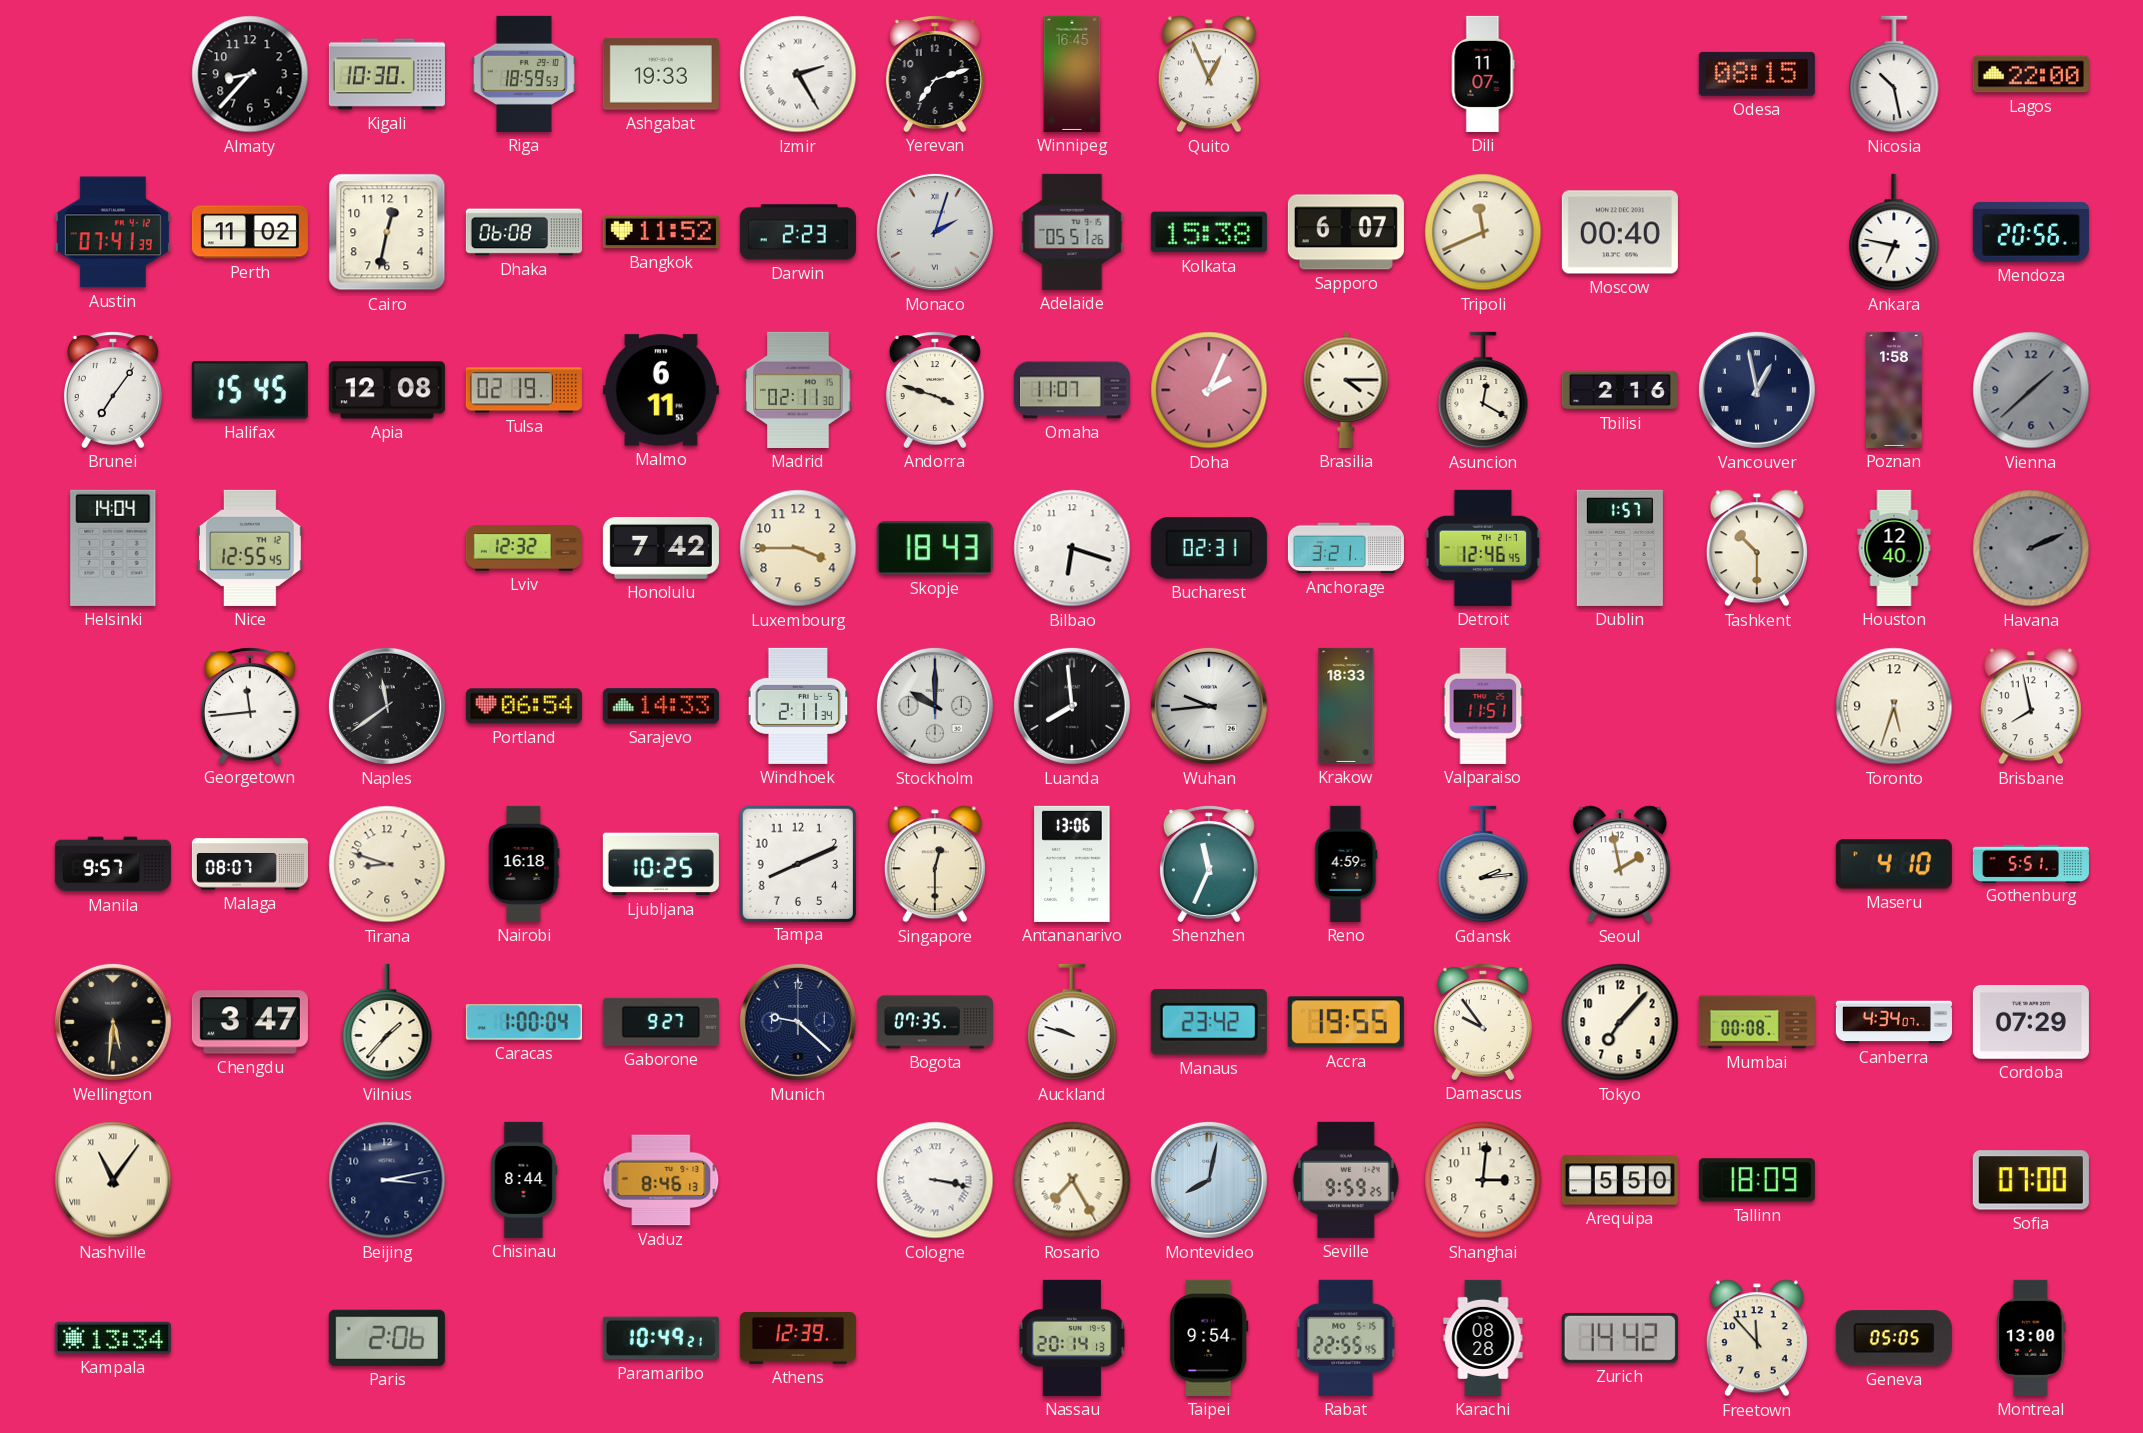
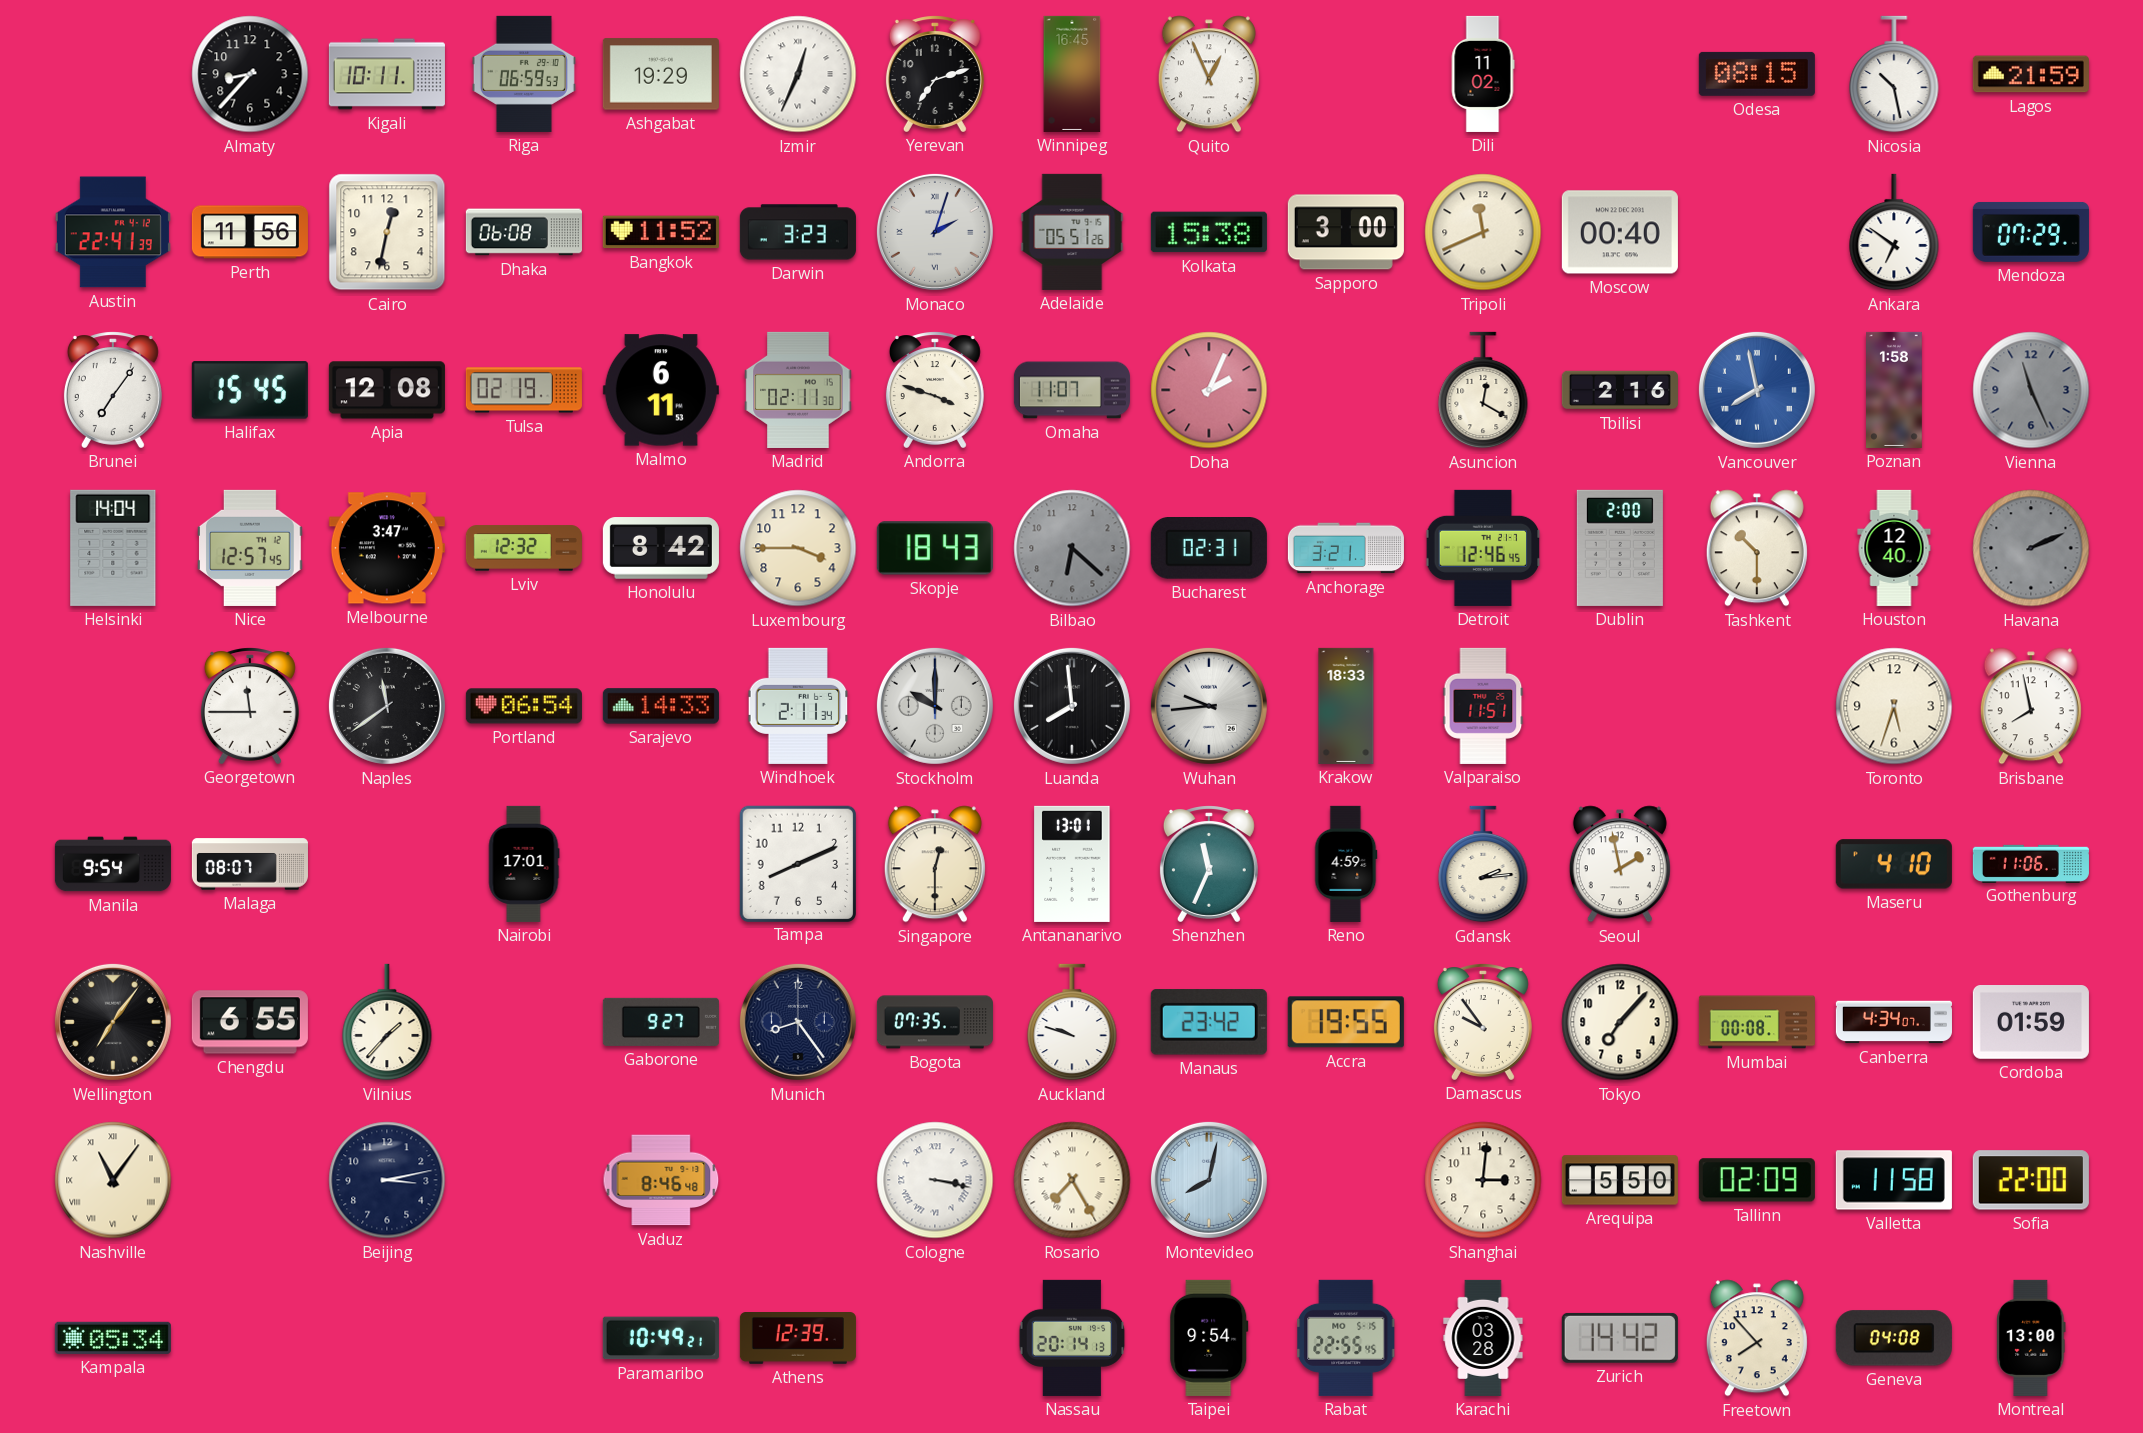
Kigali: 10:30 -> 10:11
Riga: 18:59 -> 06:59
Ashgabat: 19:33 -> 19:29
Izmir: 2:25 -> 12:34
Dili: 11:07 -> 11:02
Lagos: 22:00 -> 21:59
Austin: 07:41 -> 22:41
Perth: 11:02 -> 11:56
Darwin: 2:23 -> 3:23
Sapporo: 6:07 -> 3:00
Ankara: 6:47 -> 6:51
Mendoza: 20:56 -> 07:29
Brasilia: 4:15 -> none
Vancouver: 12:58 -> 7:58
Vancouver dial: navy -> blue
Vienna: 1:38 -> 11:26
Nice: 12:55 -> 12:57
Melbourne: none -> 3:47
Honolulu: 7:42 -> 8:42
Bilbao: 6:18 -> 6:22
Bilbao dial: white -> grey
Dublin: 1:57 -> 2:00
Georgetown: 11:44 -> 11:45
Manila: 9:57 -> 9:54
Tirana: 8:48 -> none
Nairobi: 16:18 -> 17:01
Ljubljana: 10:25 -> none
Antananarivo: 13:06 -> 13:01
Gothenburg: 5:51 -> 11:06
Wellington: 5:31 -> 7:06
Chengdu: 3:47 -> 6:55
Caracas: 1:00 -> none
Munich: 9:22 -> 8:24
Cordoba: 07:29 -> 01:59
Chisinau: 8:44 -> none
Vaduz: 8:46:13 -> 8:46:48
Seville: 9:59 -> none
Tallinn: 18:09 -> 02:09
Valletta: none -> 11:58
Sofia: 07:00 -> 22:00
Kampala: 13:34 -> 05:34
Paris: 2:06 -> none
Karachi: 08:28 -> 03:28
Freetown: 11:53 -> 7:53
Geneva: 05:05 -> 04:08
